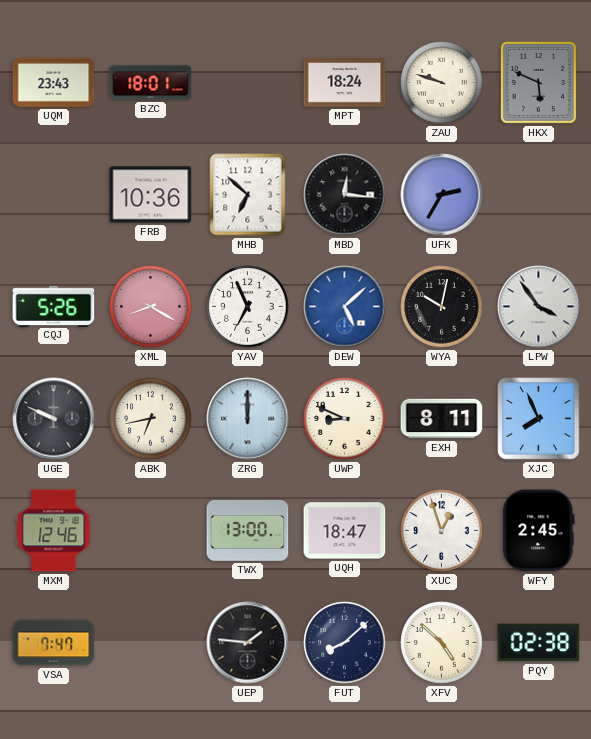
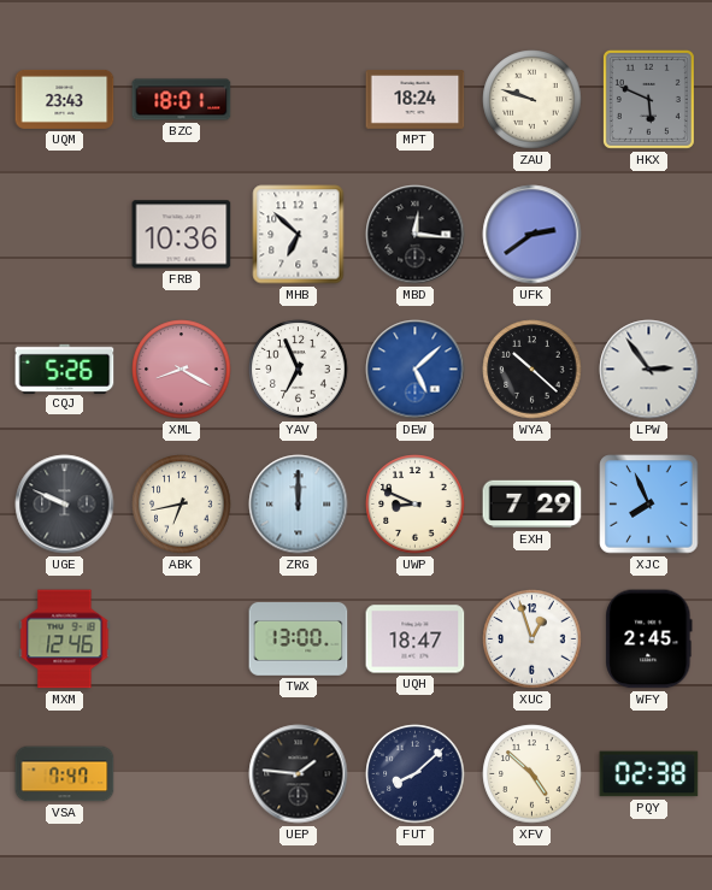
UFK: 2:35 -> 2:39
WYA: 10:02 -> 10:22
LPW: 3:54 -> 2:54
EXH: 8:11 -> 7:29
